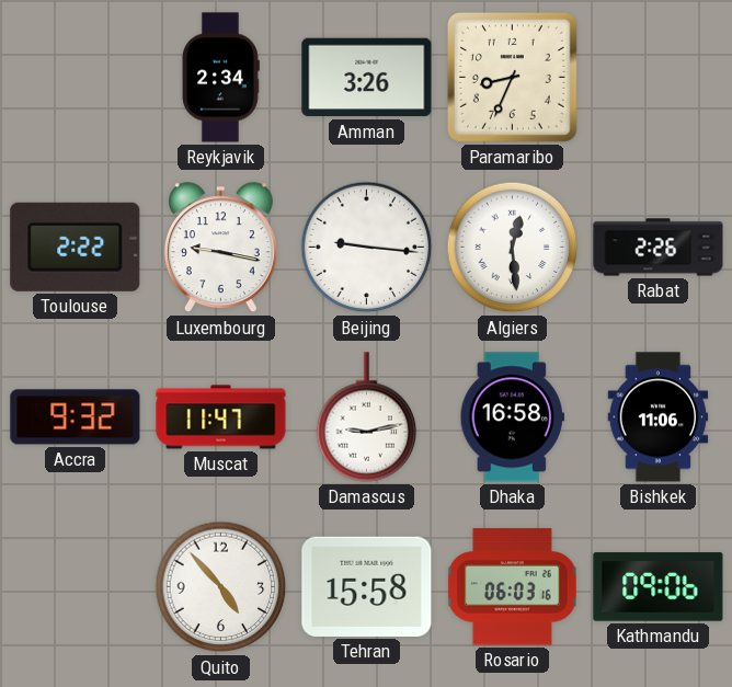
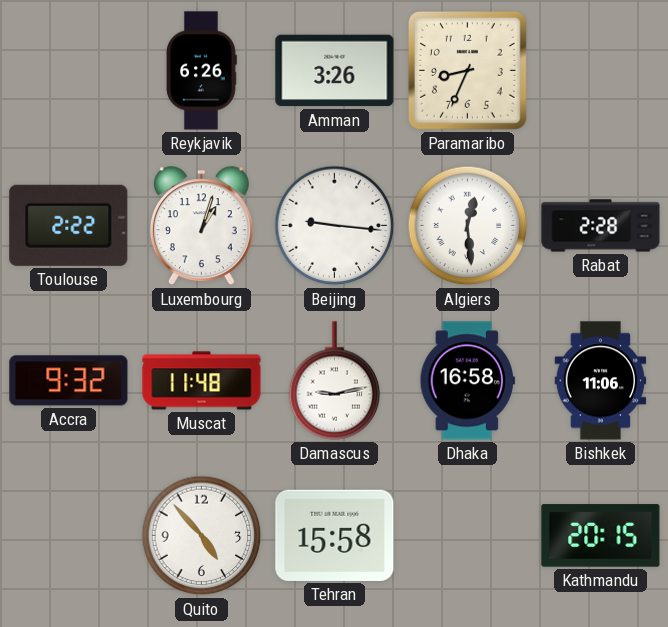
Reykjavik: 2:34 -> 6:26
Luxembourg: 9:17 -> 1:03
Rabat: 2:26 -> 2:28
Muscat: 11:47 -> 11:48
Rosario: 06:03 -> none
Kathmandu: 09:06 -> 20:15
